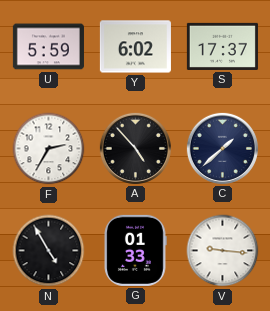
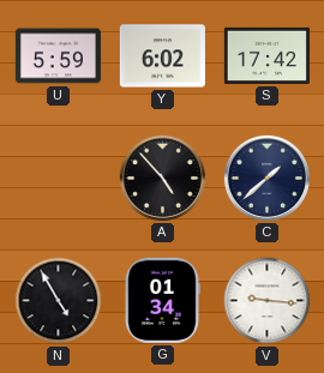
S: 17:37 -> 17:42
F: 2:35 -> none
G: 01:33 -> 01:34
